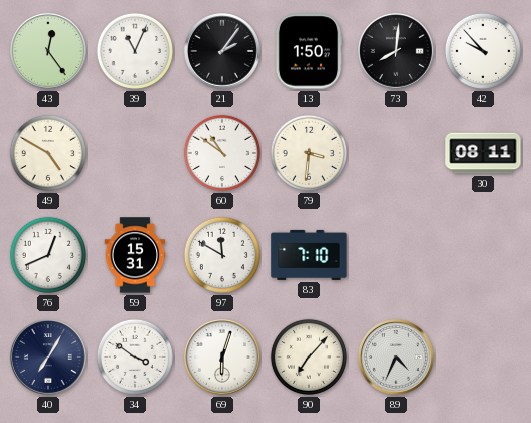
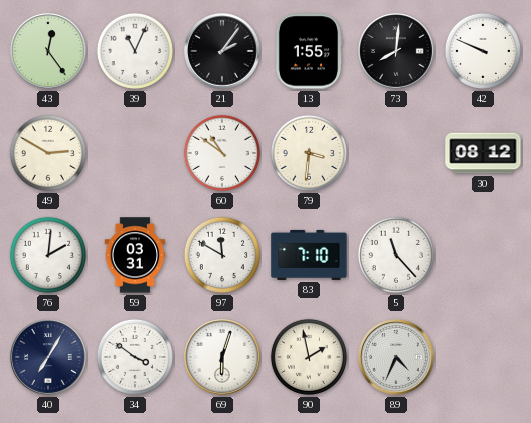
13: 1:50 -> 1:55
42: 9:53 -> 9:49
49: 4:50 -> 2:50
30: 08:11 -> 08:12
76: 12:41 -> 2:01
59: 15:31 -> 03:31
5: none -> 11:23
90: 7:07 -> 1:58
